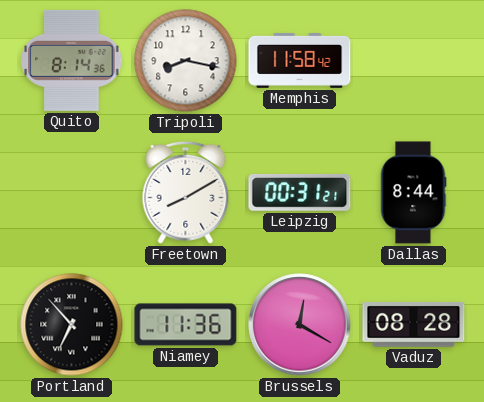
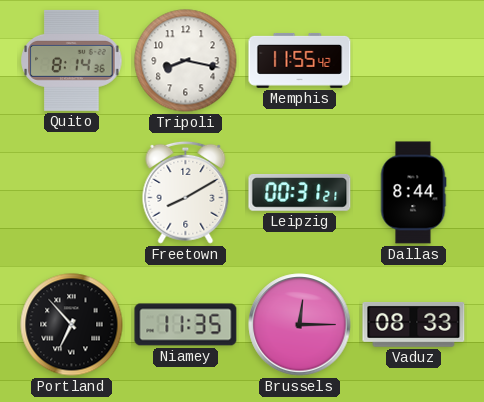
Memphis: 11:58 -> 11:55
Niamey: 11:36 -> 11:35
Brussels: 12:20 -> 12:15
Vaduz: 08:28 -> 08:33
